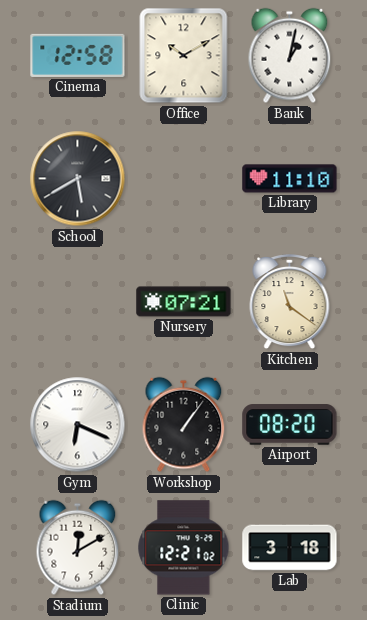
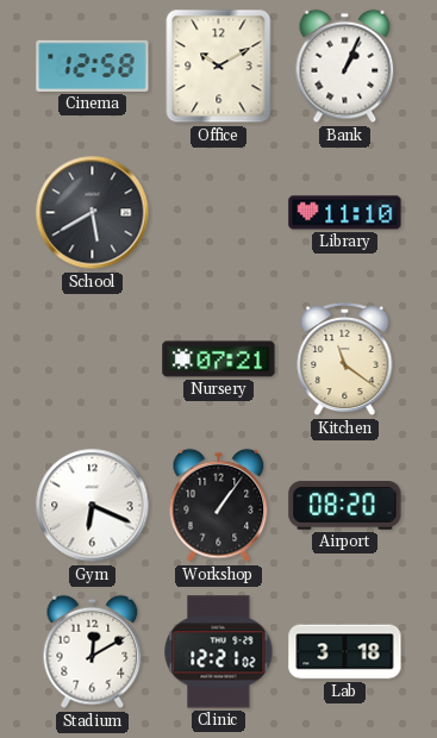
Bank: 1:02 -> 1:04
